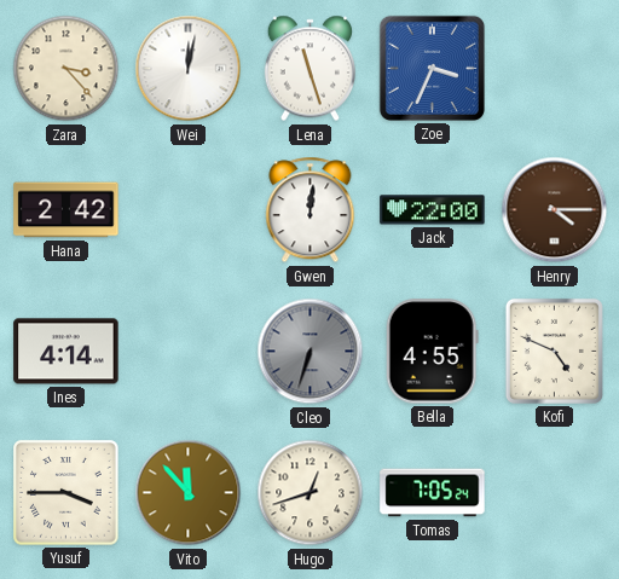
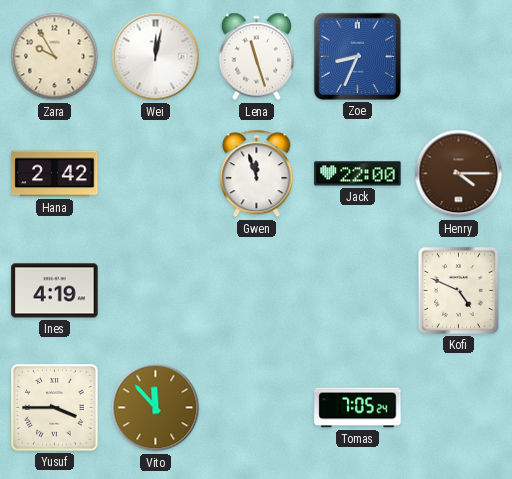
Zara: 3:23 -> 9:55
Zoe: 3:34 -> 8:34
Gwen: 12:01 -> 11:57
Ines: 4:14 -> 4:19
Cleo: 6:33 -> none
Bella: 4:55 -> none
Hugo: 12:42 -> none
